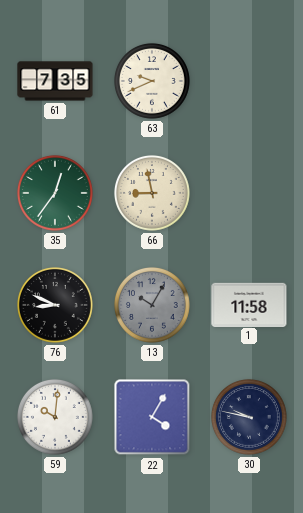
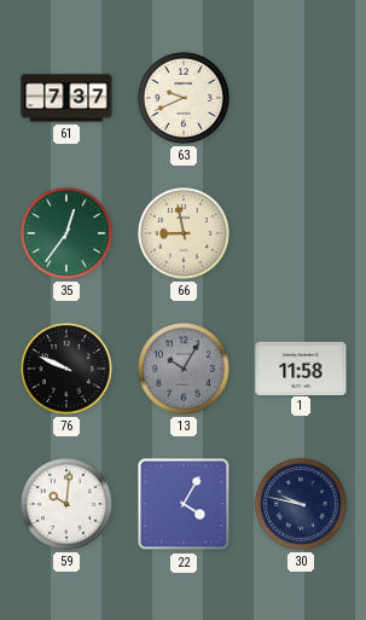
61: 7:35 -> 7:37
76: 8:49 -> 9:49
